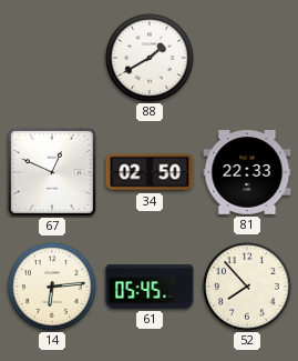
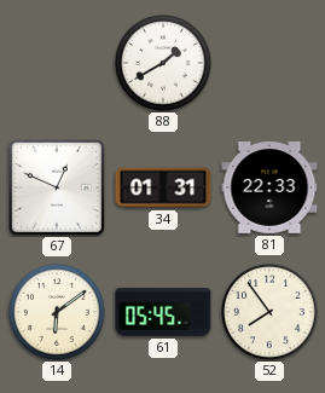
34: 02:50 -> 01:31
14: 6:14 -> 6:09
52: 7:53 -> 7:54
